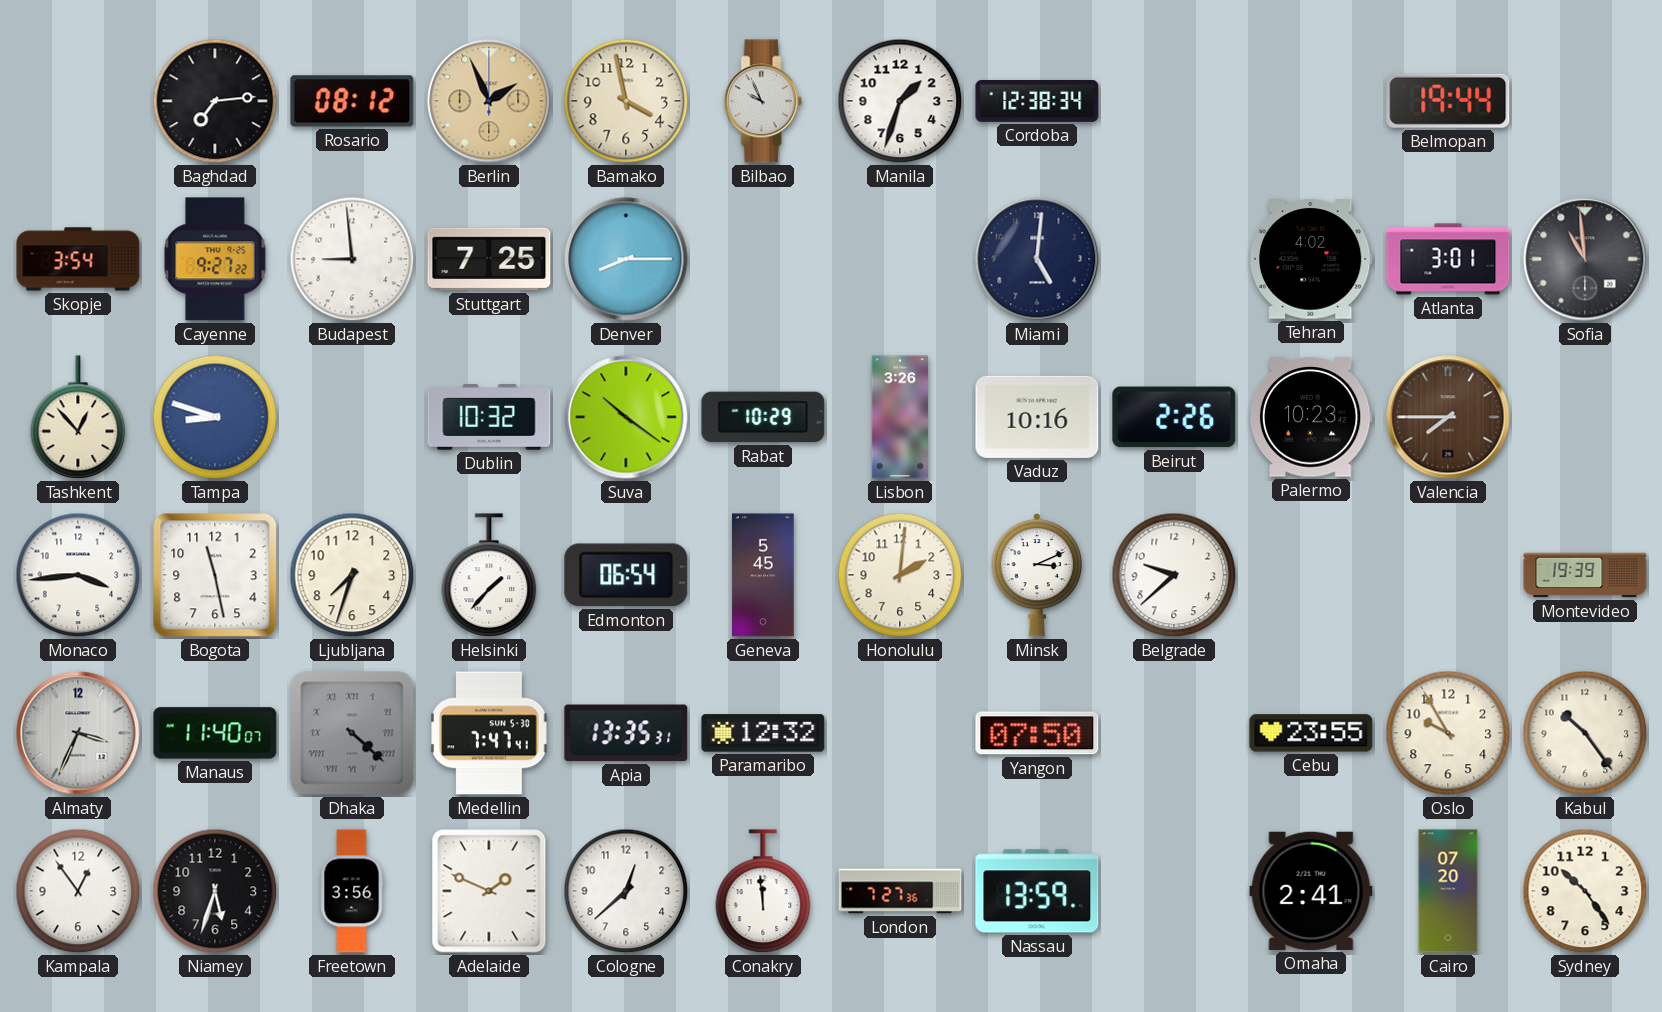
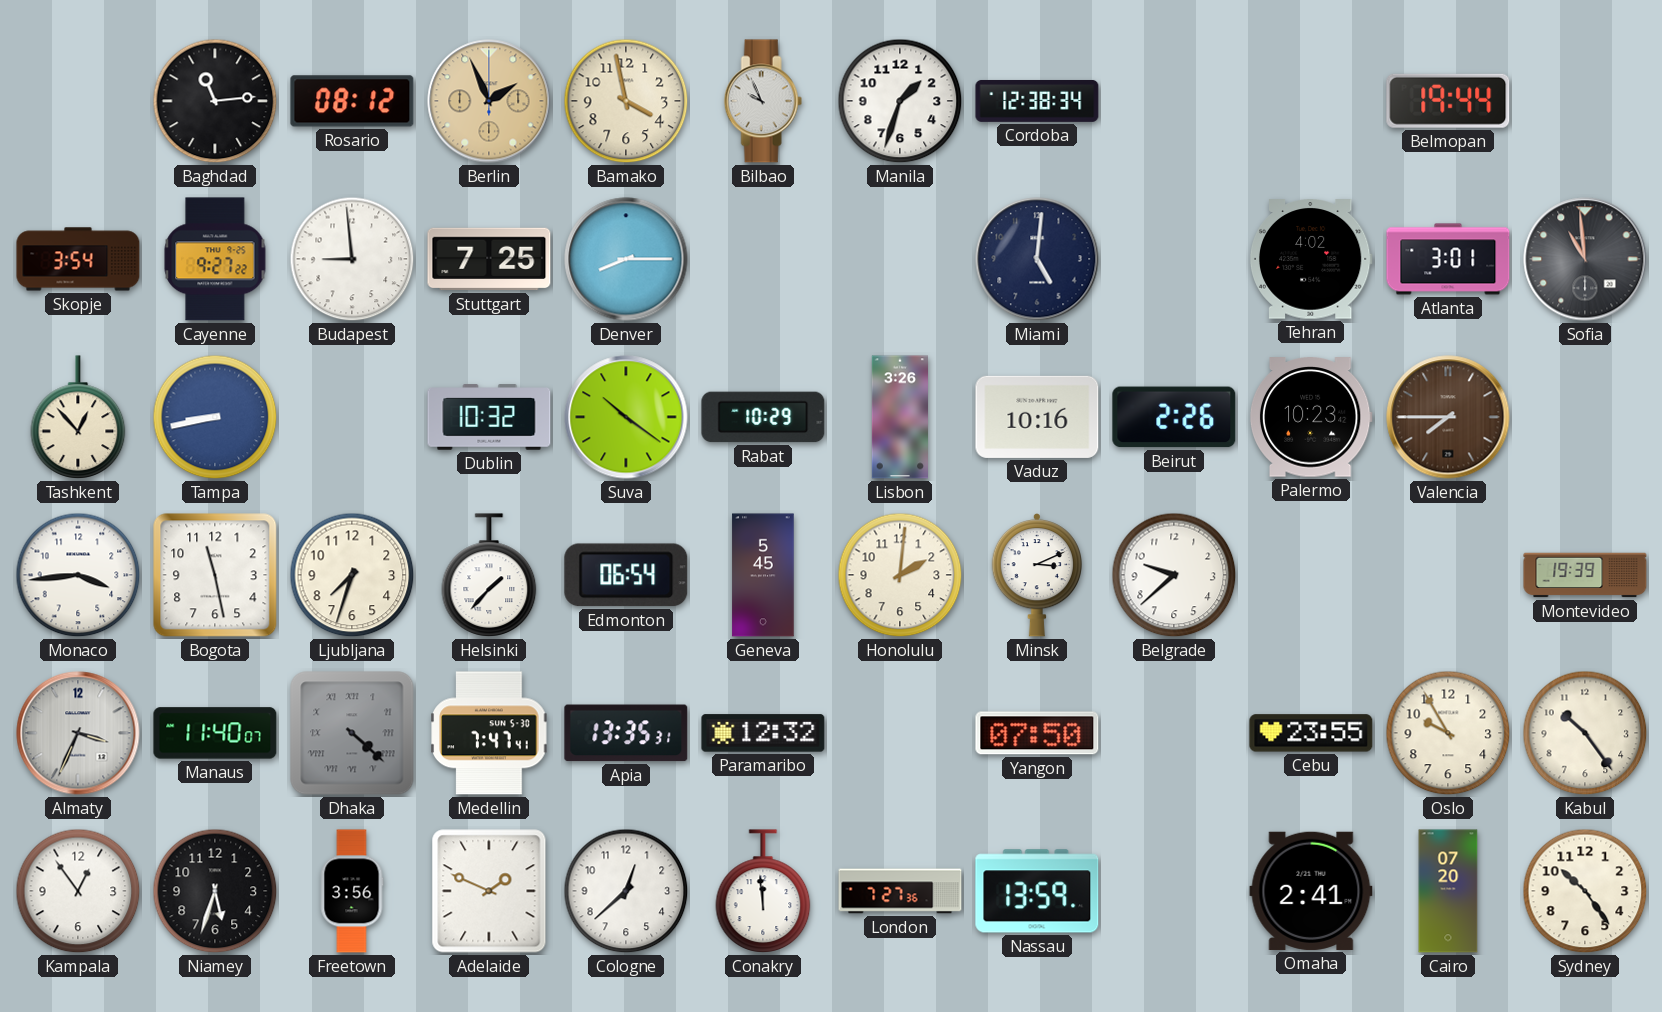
Baghdad: 7:14 -> 11:14
Tampa: 8:48 -> 8:43
